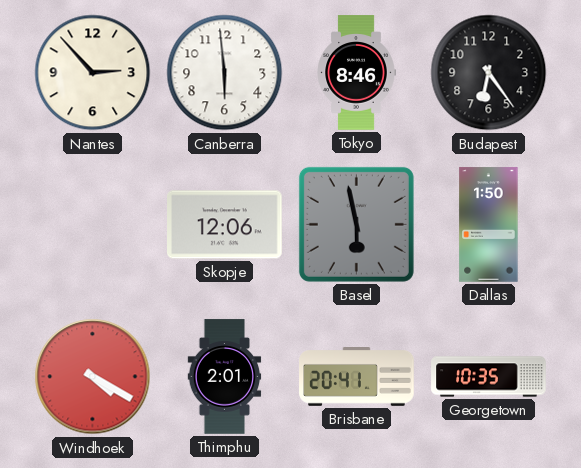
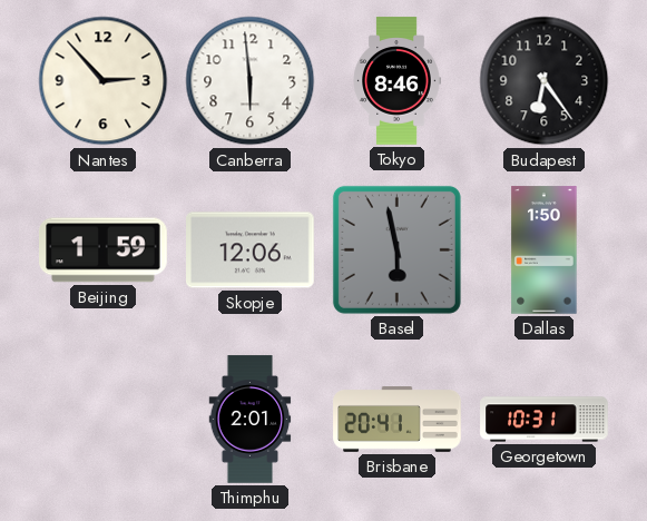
Beijing: none -> 1:59
Windhoek: 4:20 -> none
Georgetown: 10:35 -> 10:31
